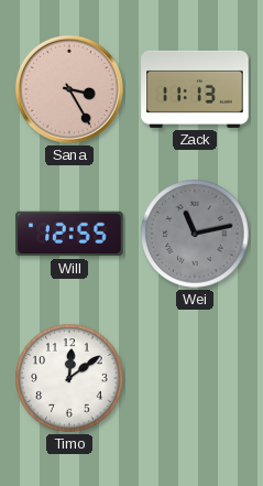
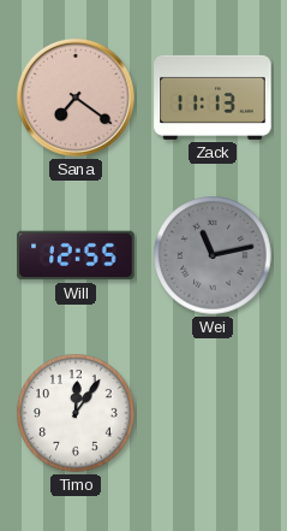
Sana: 3:25 -> 7:21
Timo: 12:09 -> 12:06
